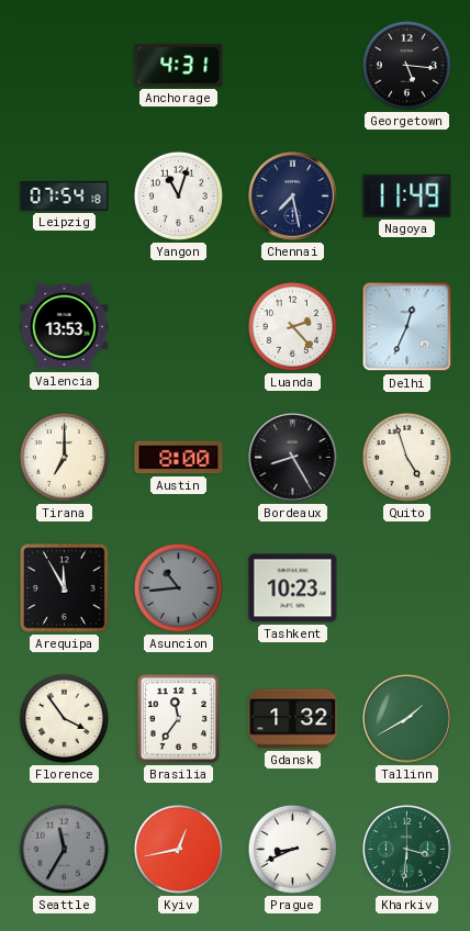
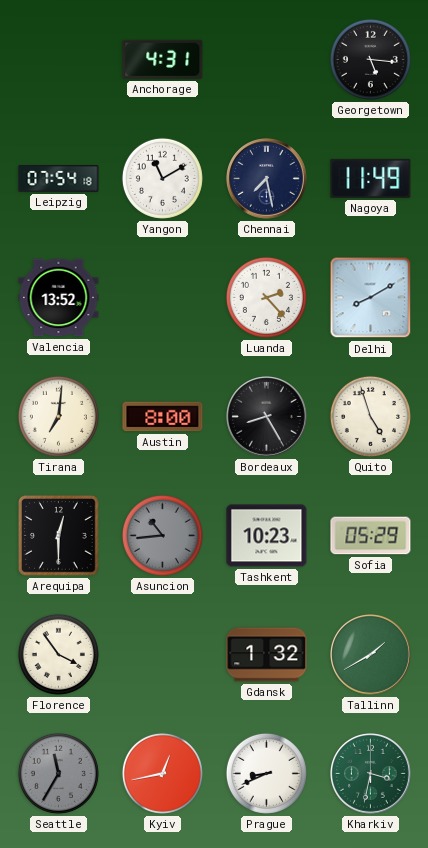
Yangon: 11:03 -> 11:10
Valencia: 13:53 -> 13:52
Delhi: 12:34 -> 8:10
Tirana: 7:00 -> 7:01
Arequipa: 11:55 -> 12:30
Sofia: none -> 05:29
Brasilia: 11:36 -> none
Kharkiv: 3:31 -> 3:32
